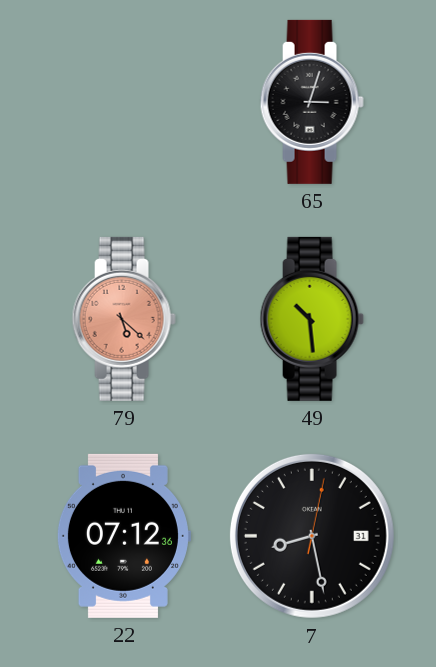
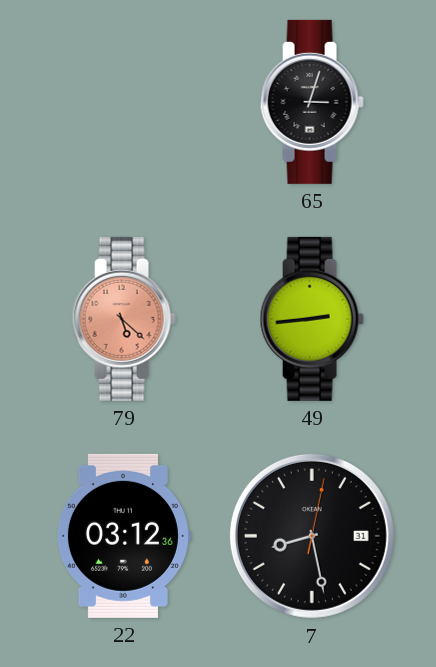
49: 10:29 -> 2:44
22: 07:12 -> 03:12
